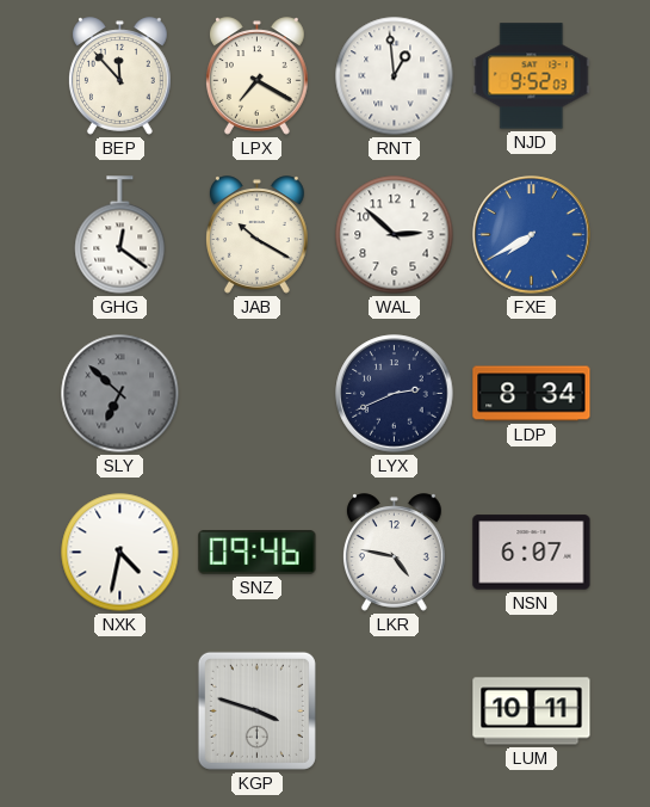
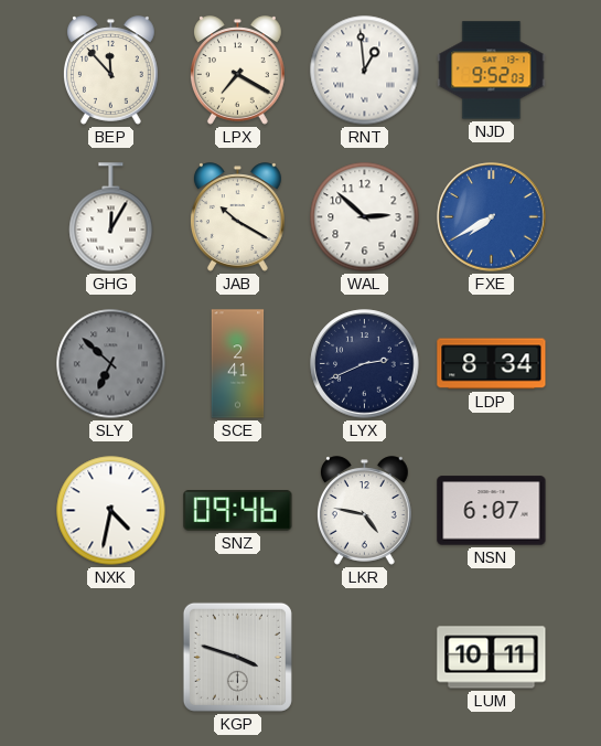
GHG: 12:21 -> 12:05
SCE: none -> 2:41
